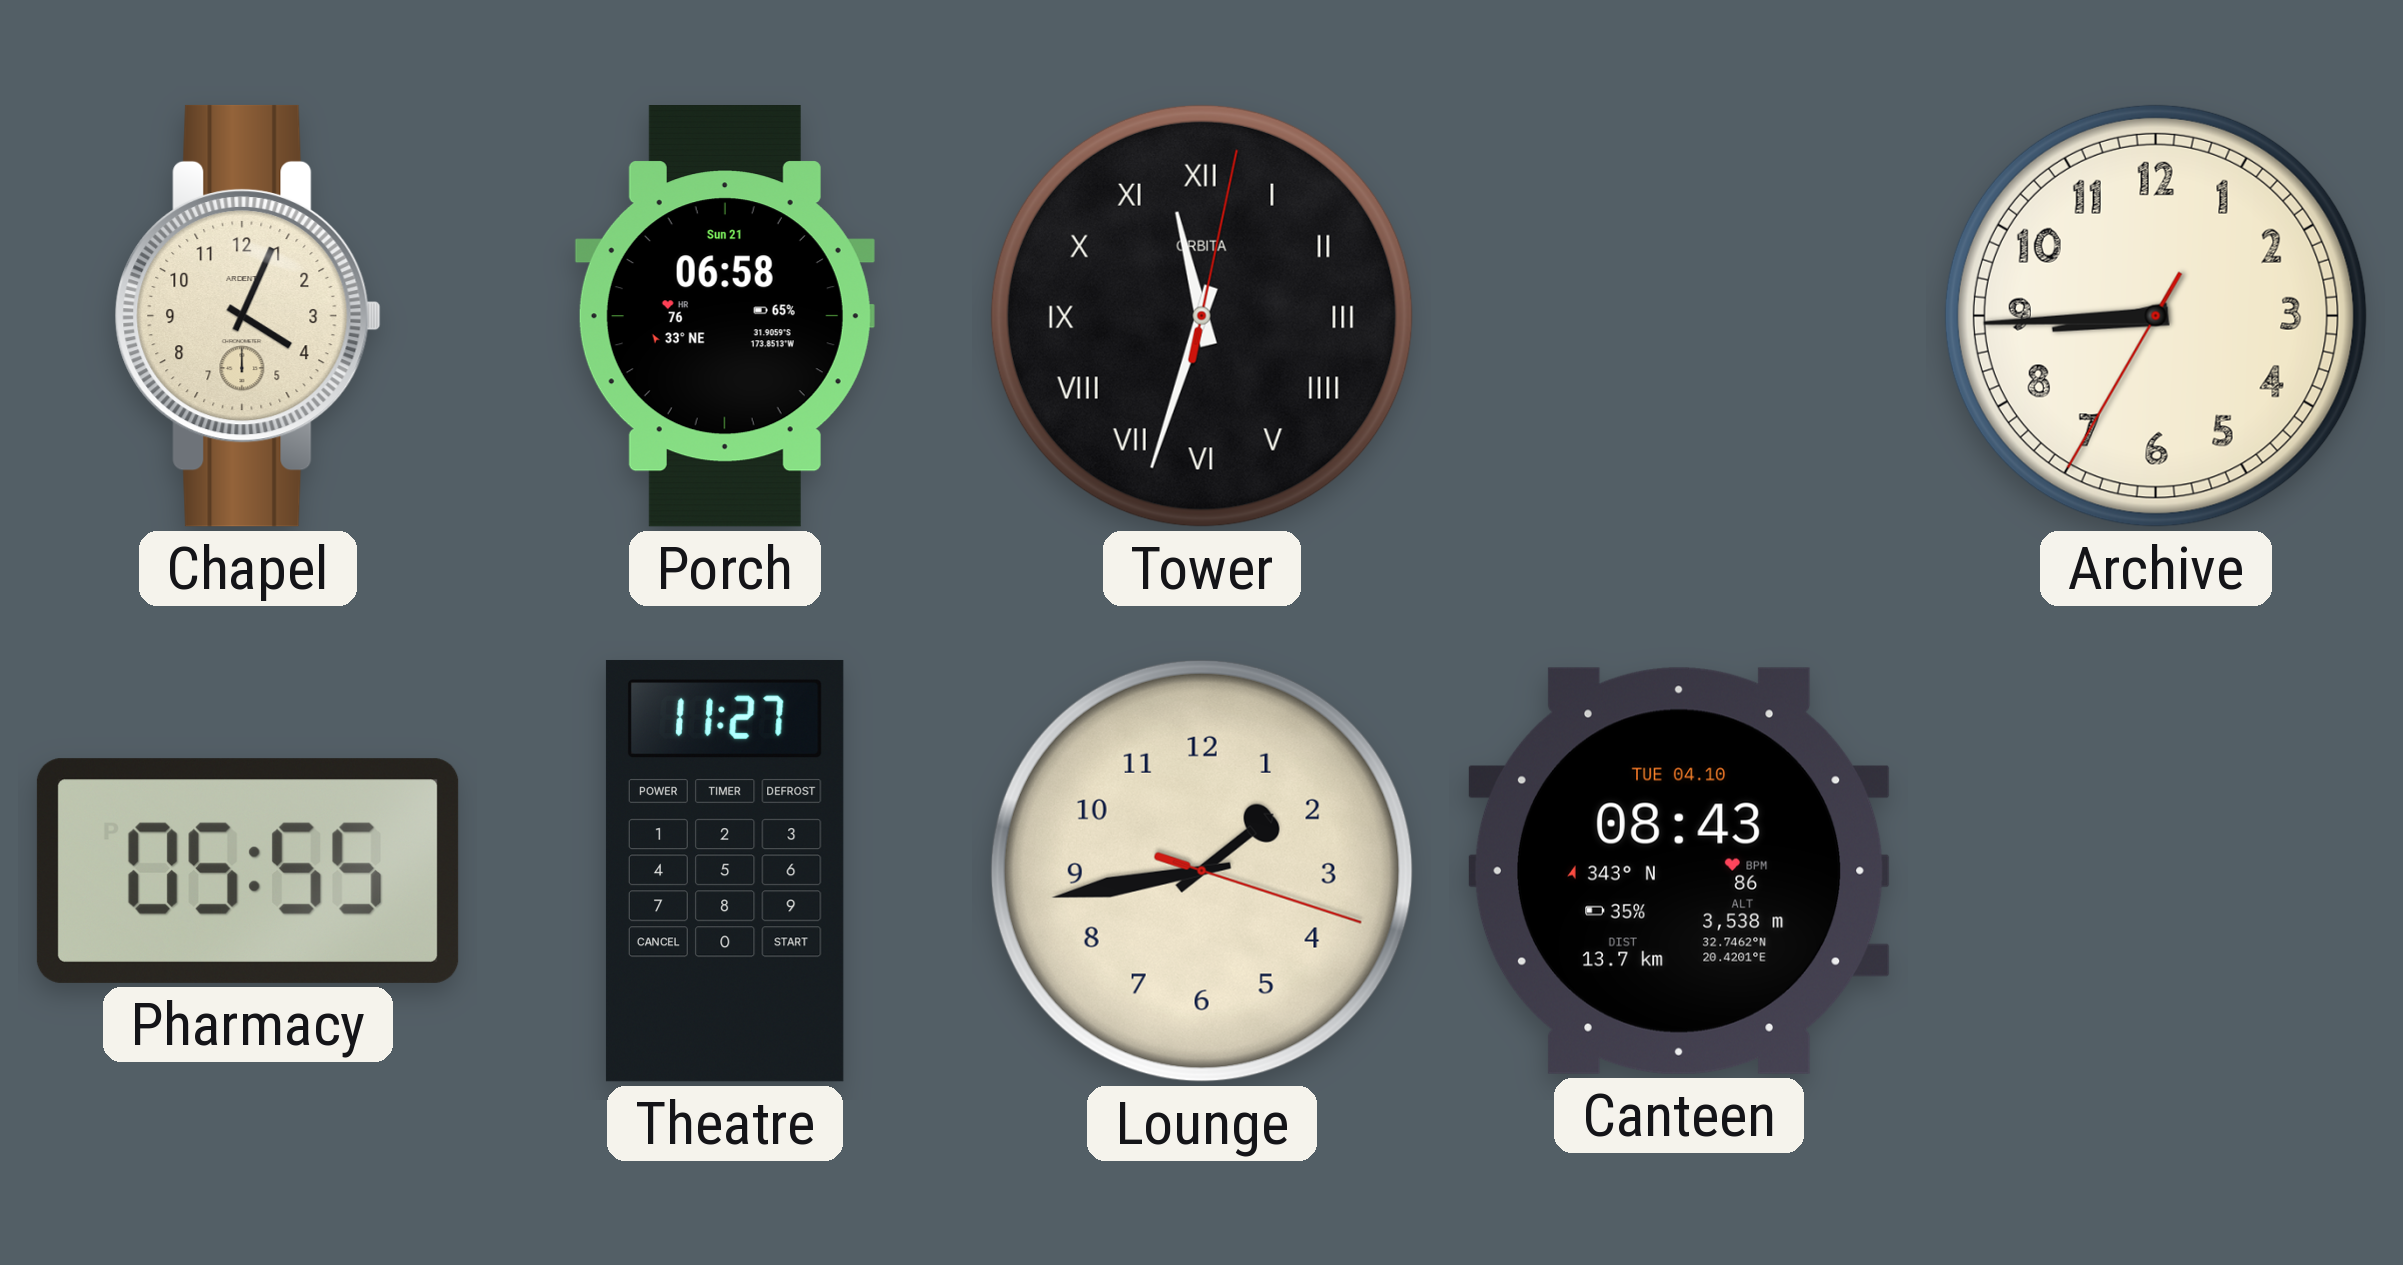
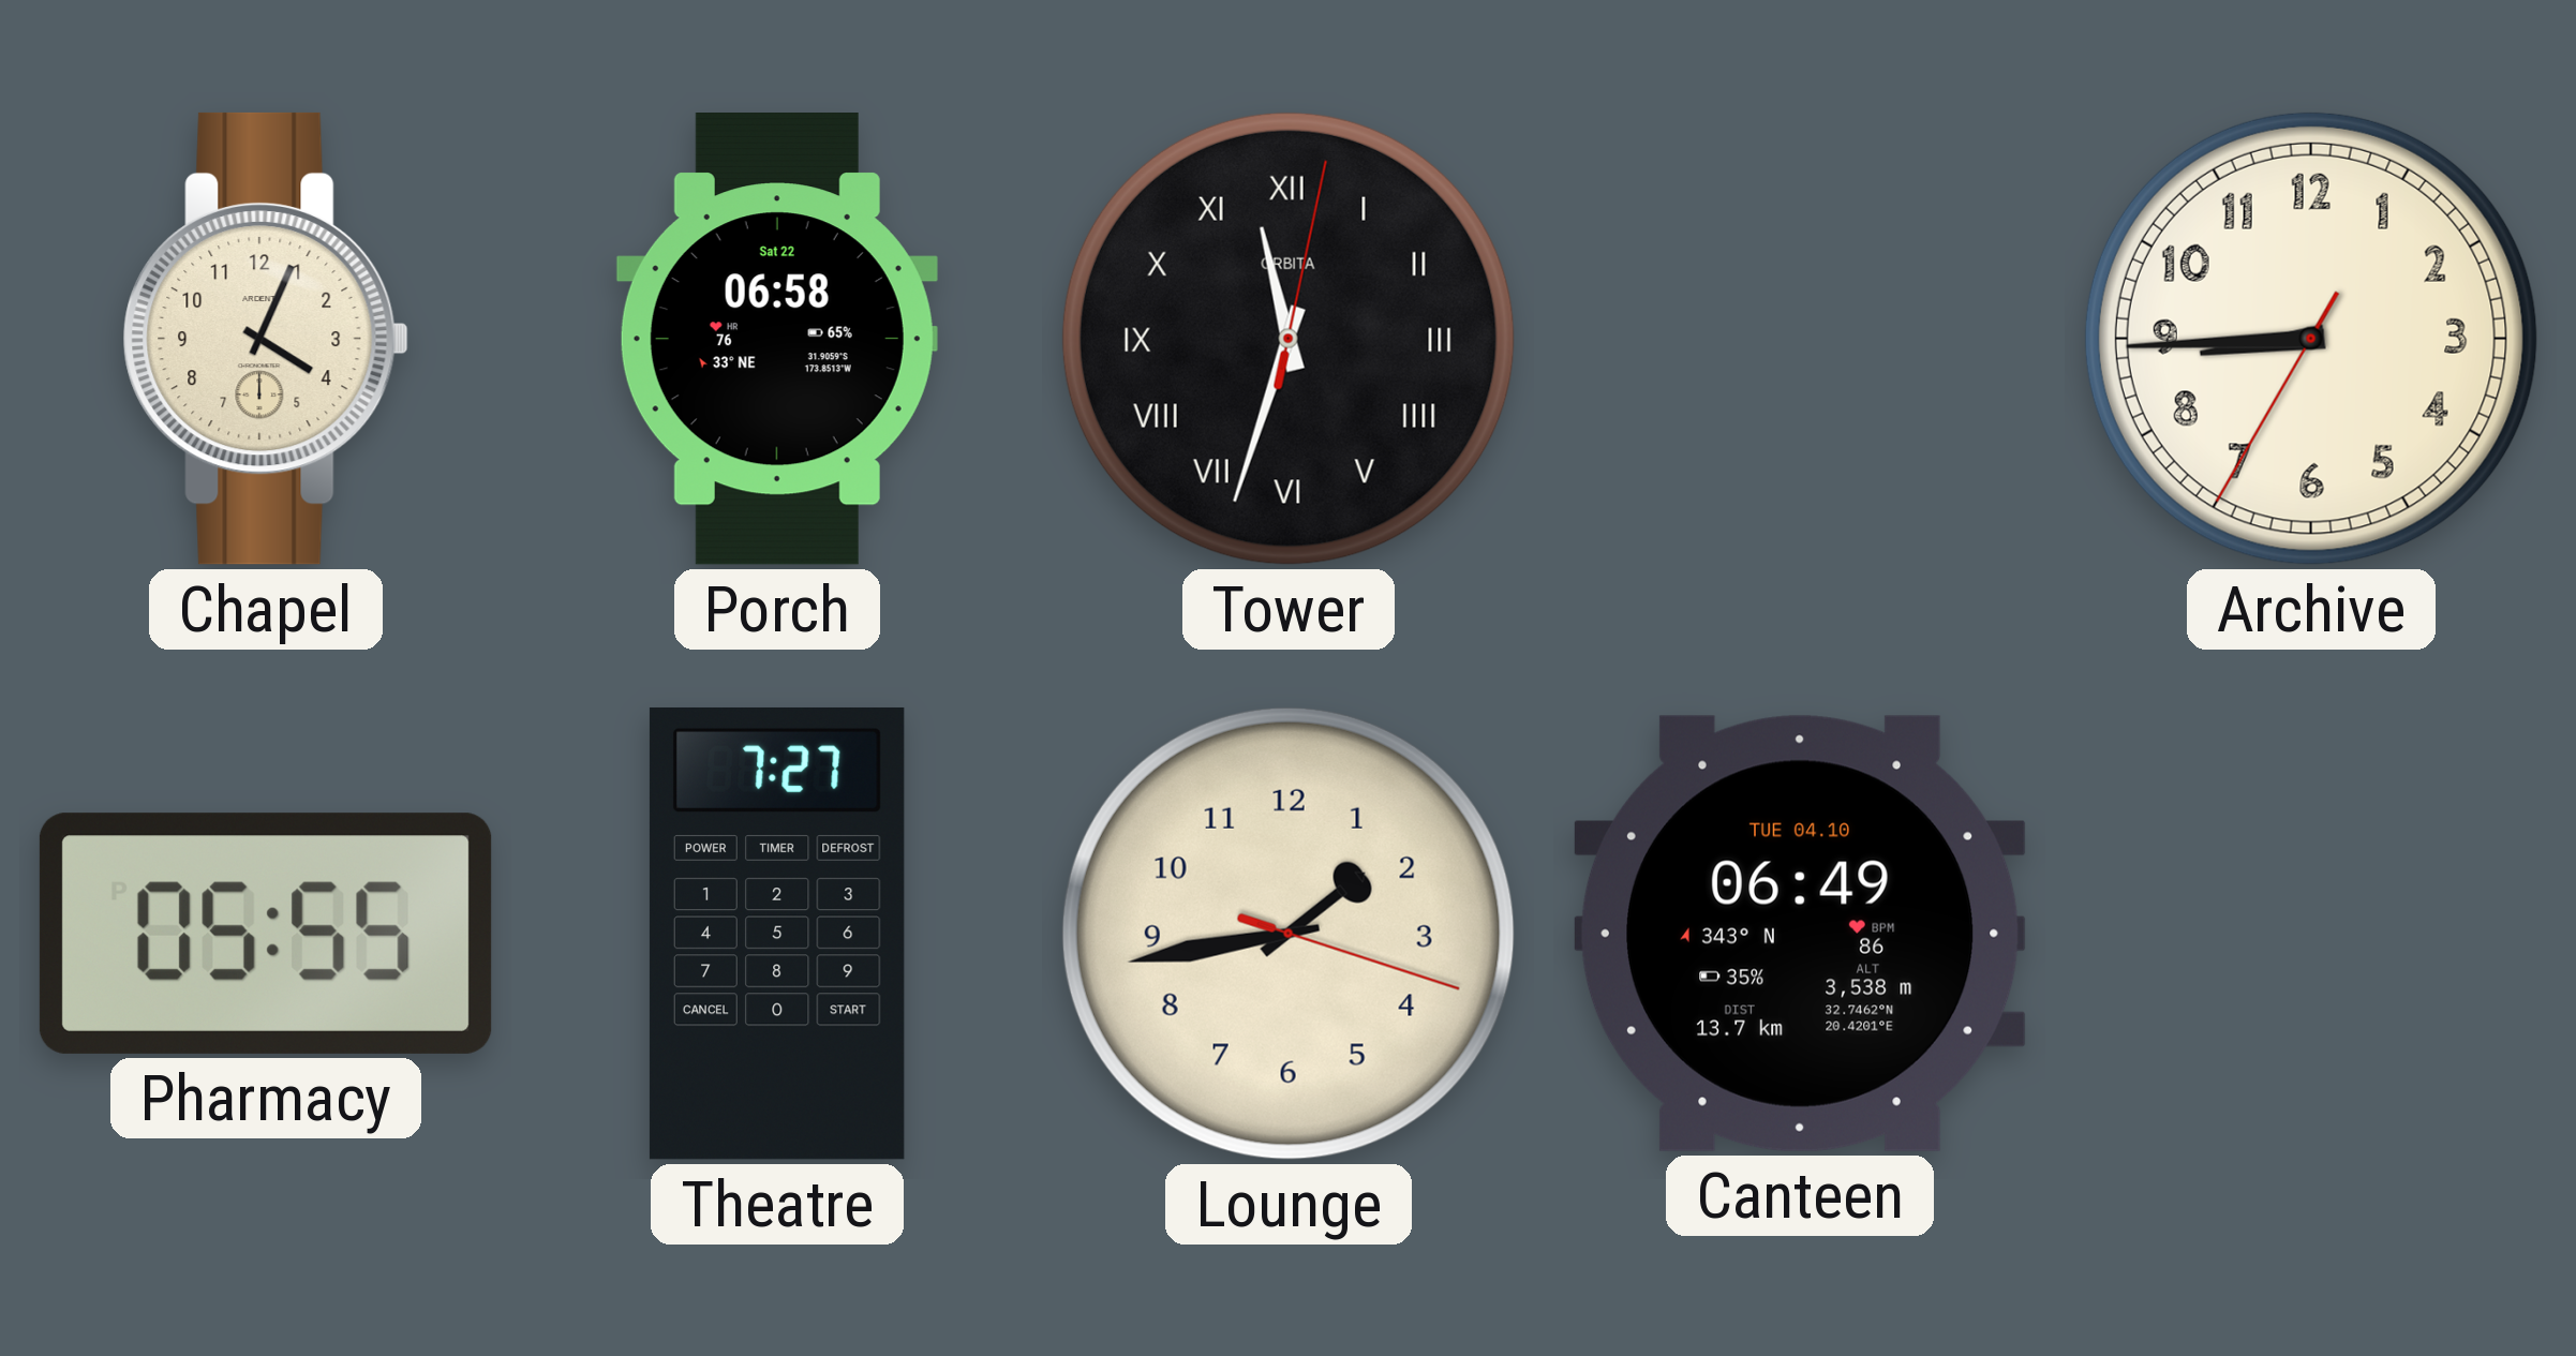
Porch date: Sun 21 -> Sat 22
Theatre: 11:27 -> 7:27
Canteen: 08:43 -> 06:49
